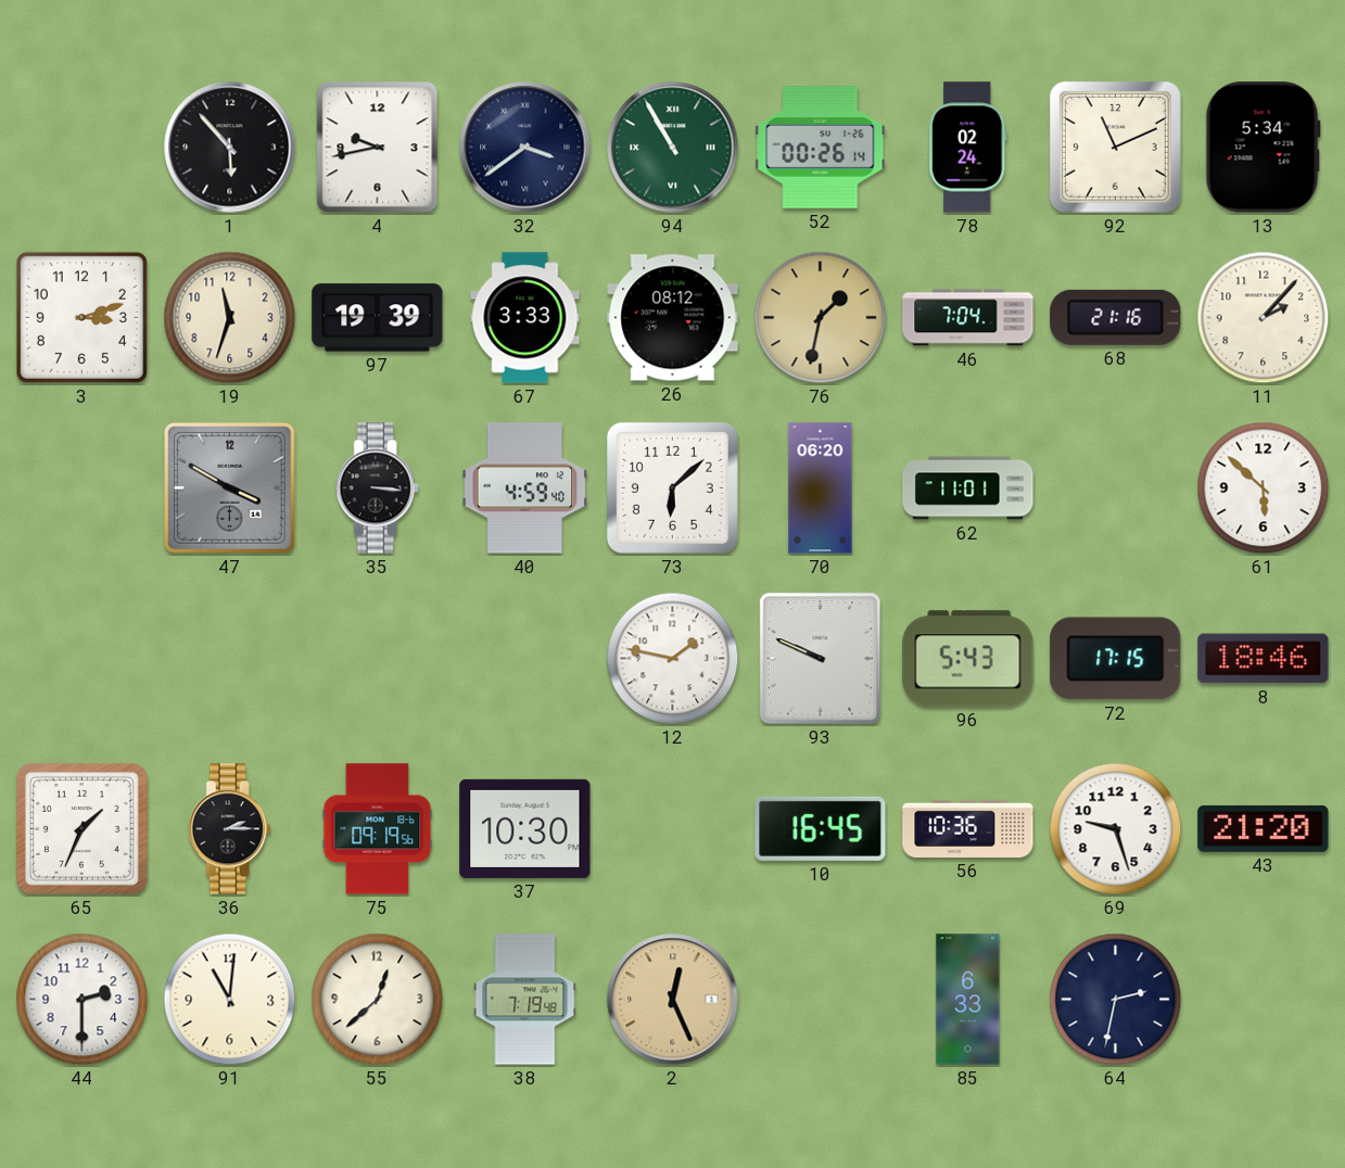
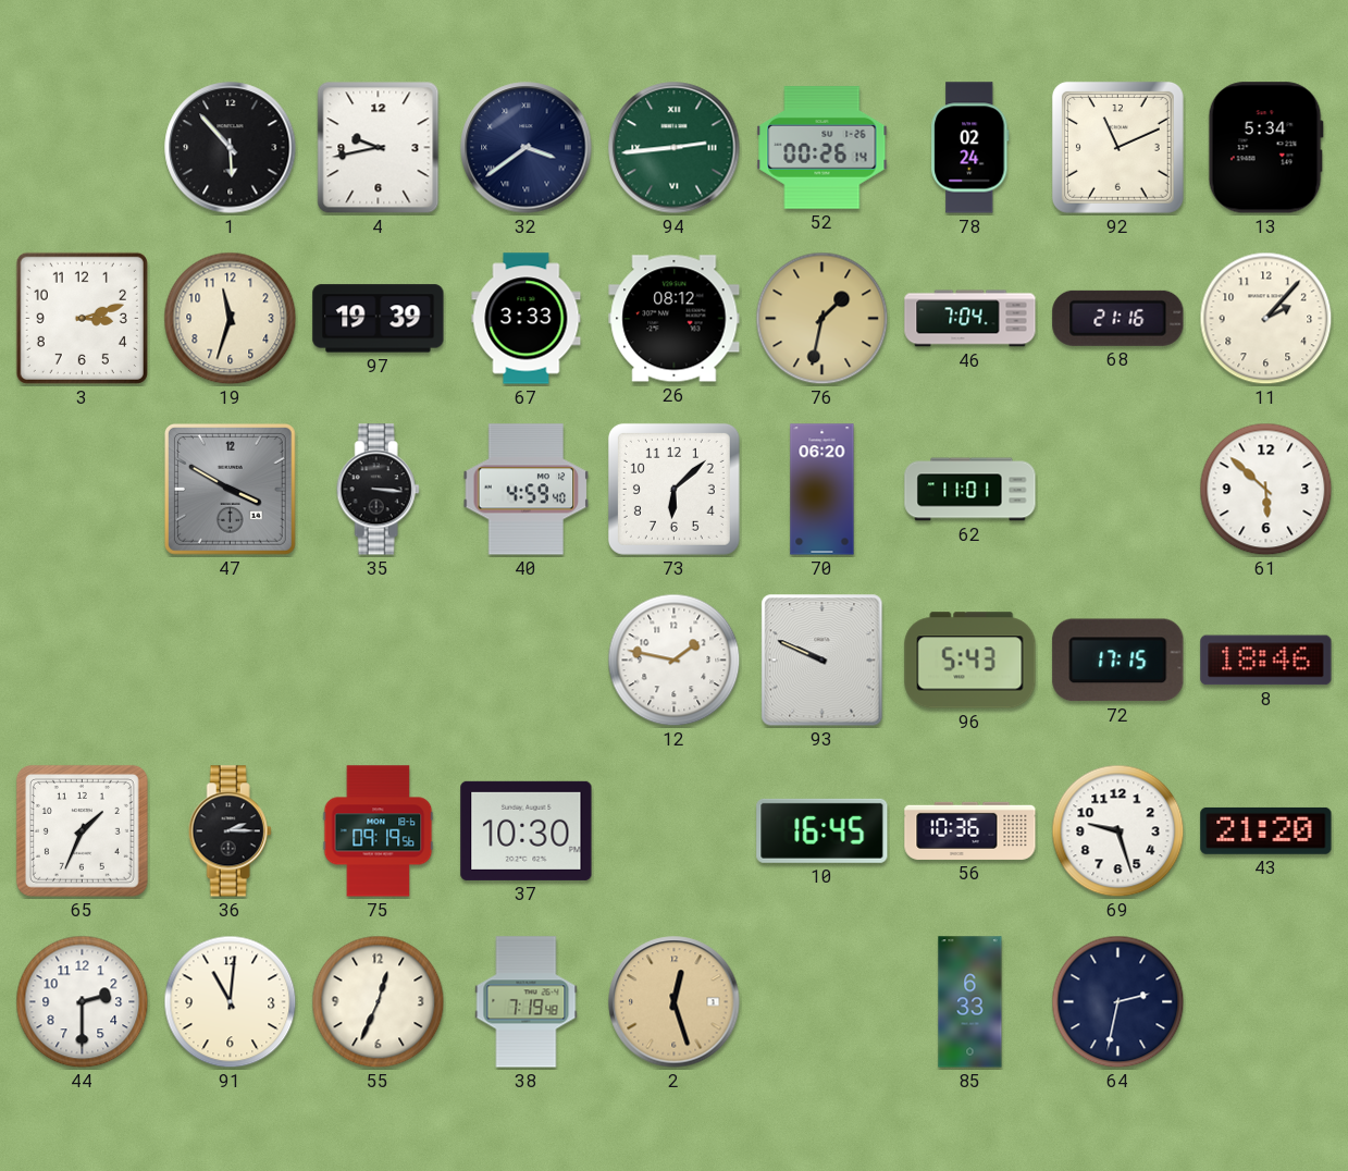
94: 10:55 -> 2:44
55: 12:38 -> 12:34
2: 12:26 -> 12:27
